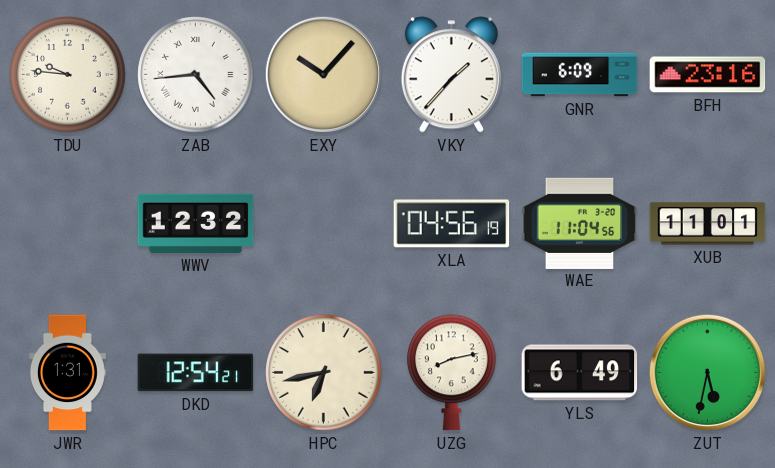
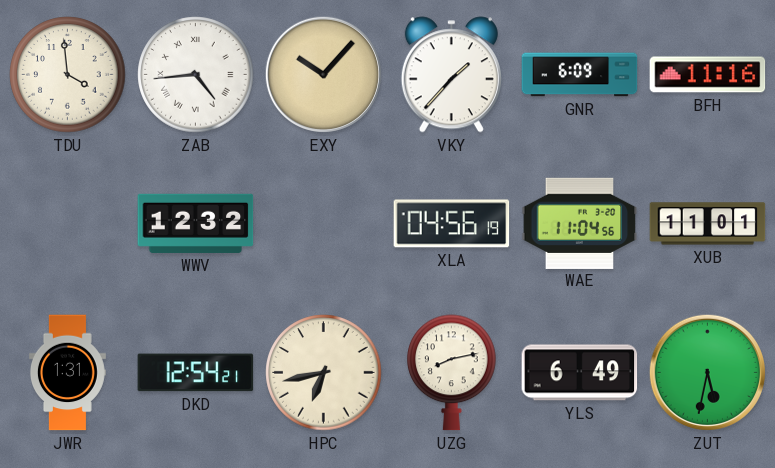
TDU: 9:46 -> 3:59
BFH: 23:16 -> 11:16
